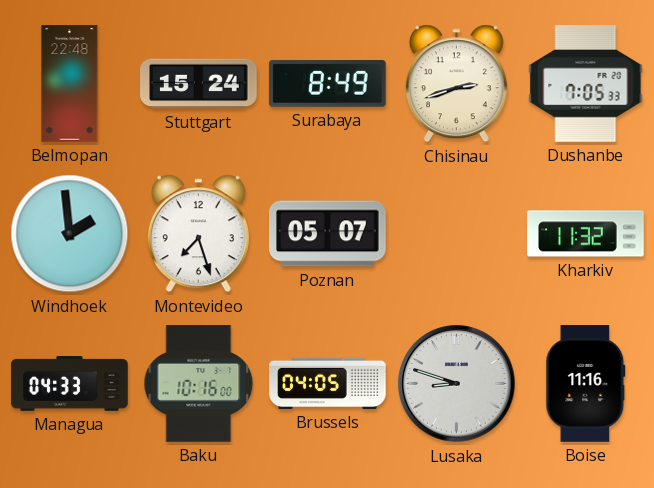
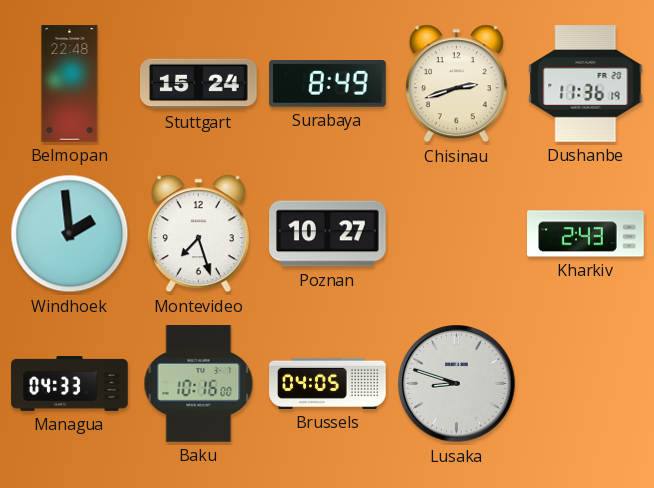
Dushanbe: 7:05 -> 11:36
Poznan: 05:07 -> 10:27
Kharkiv: 11:32 -> 2:43
Boise: 11:16 -> none
